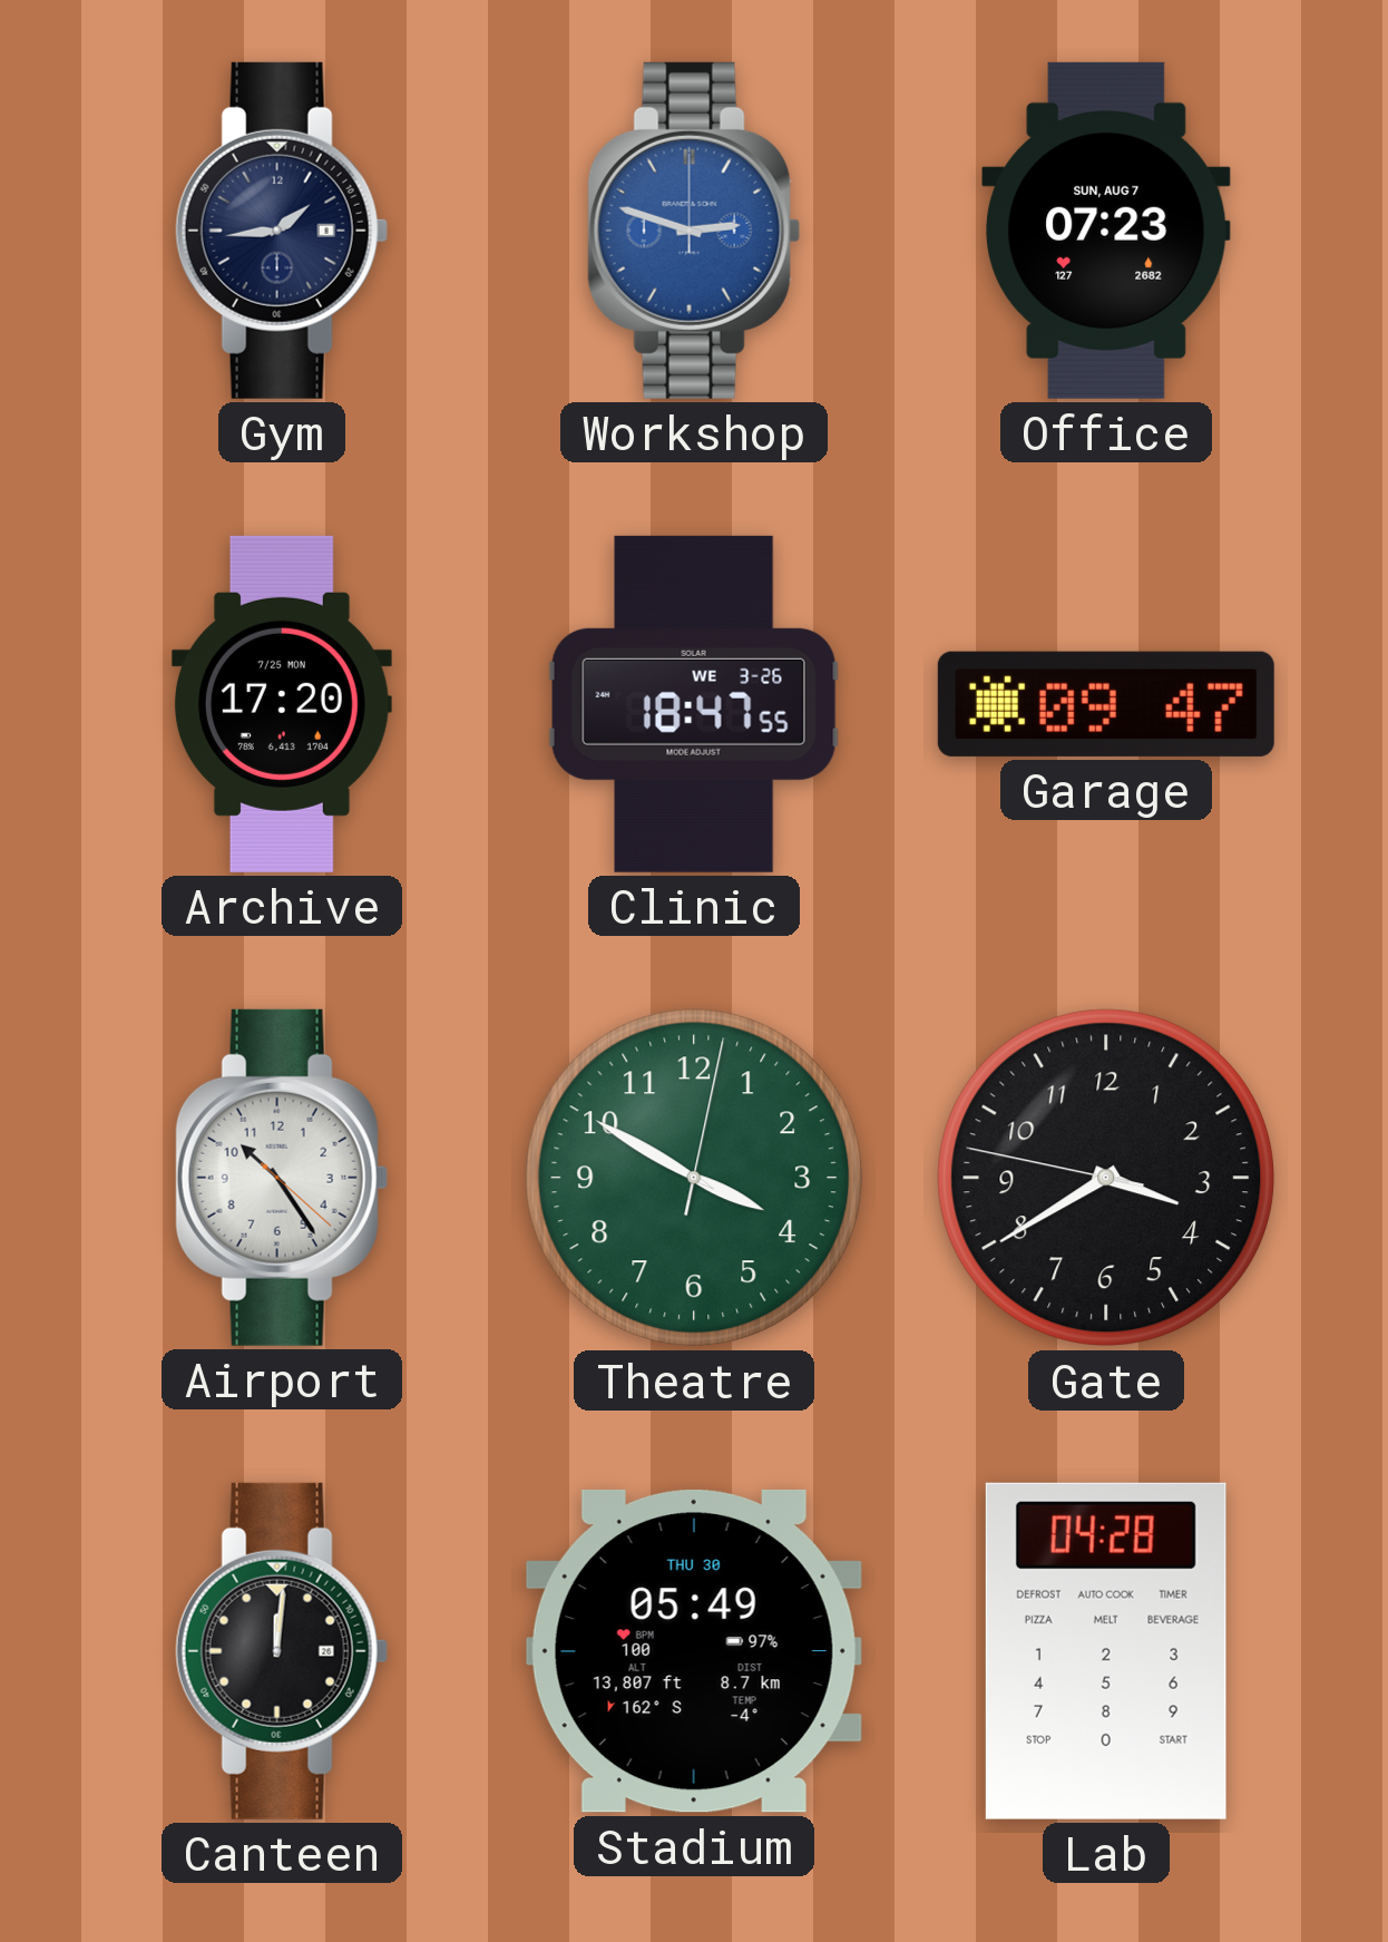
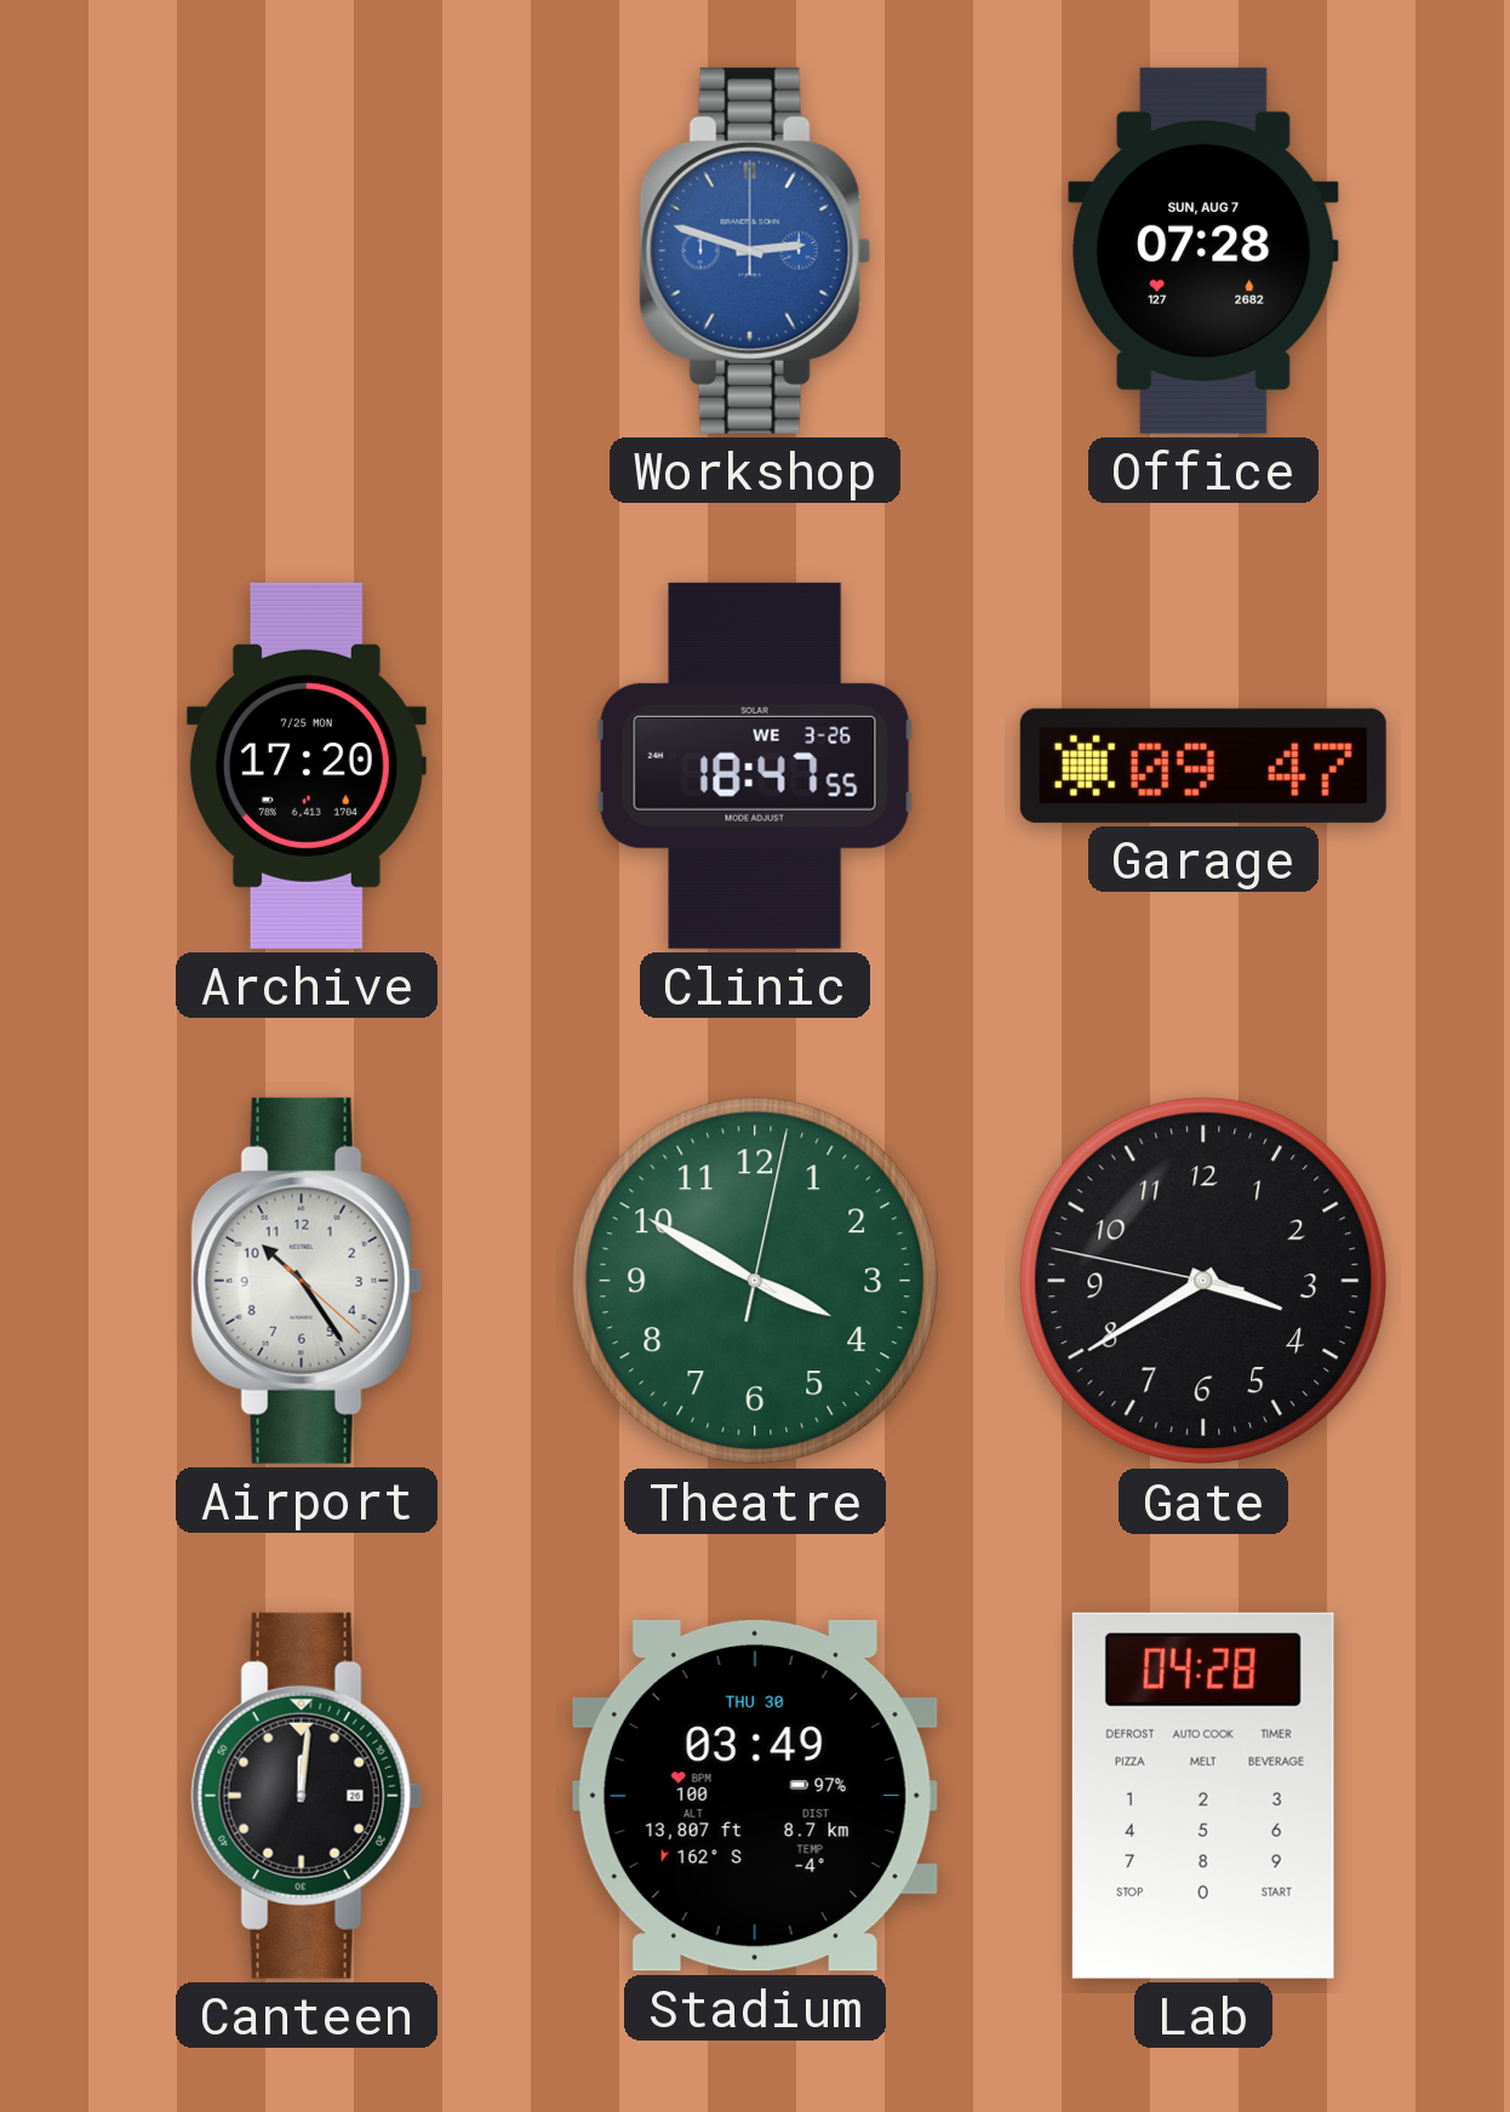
Gym: 1:44 -> none
Office: 07:23 -> 07:28
Stadium: 05:49 -> 03:49
